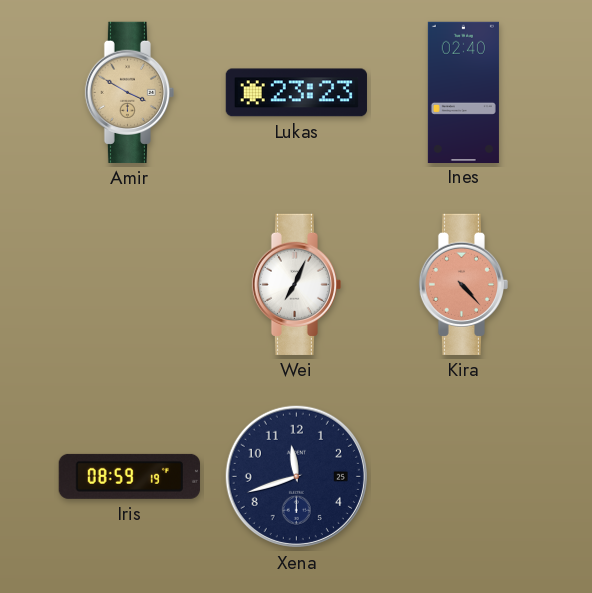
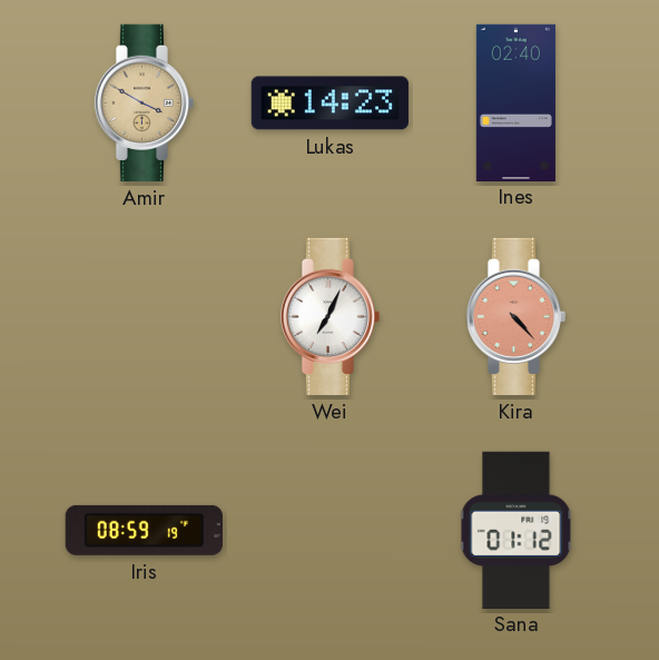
Lukas: 23:23 -> 14:23
Xena: 11:42 -> none
Sana: none -> 01:12
